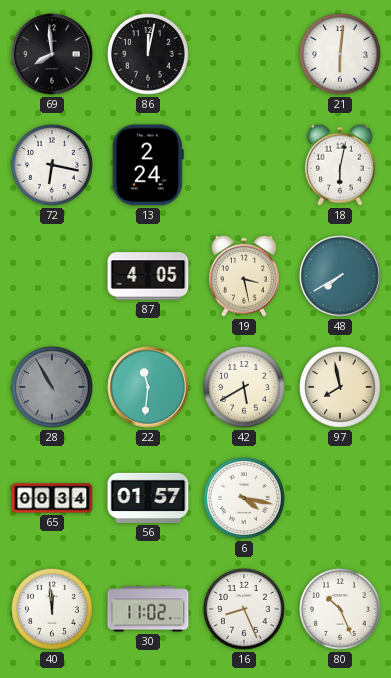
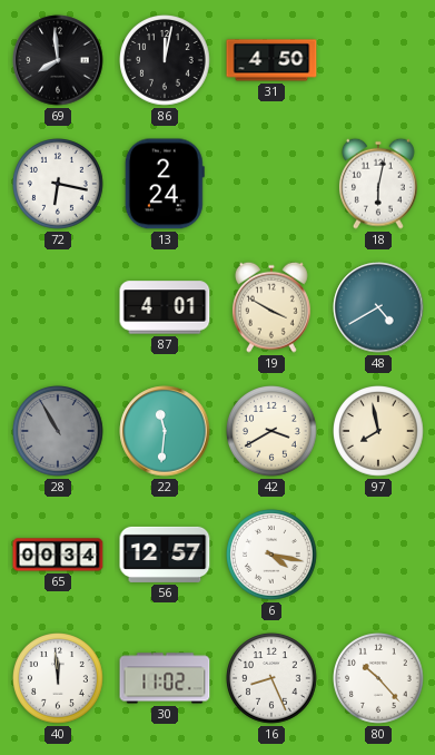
31: none -> 4:50
21: 6:01 -> none
87: 4:05 -> 4:01
19: 3:28 -> 3:50
48: 7:40 -> 4:40
42: 5:40 -> 3:40
56: 01:57 -> 12:57
80: 10:26 -> 10:23
